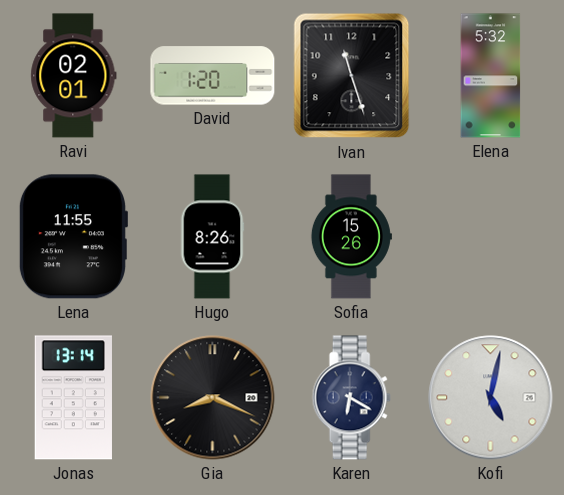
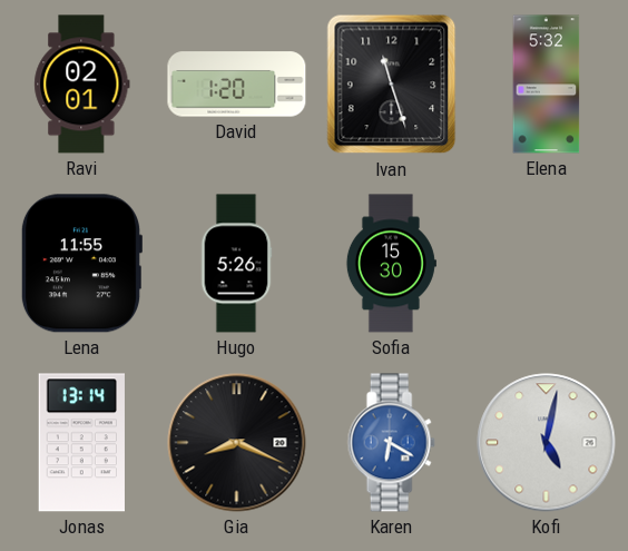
Hugo: 8:26 -> 5:26
Sofia: 15:26 -> 15:30
Karen dial: navy -> blue
